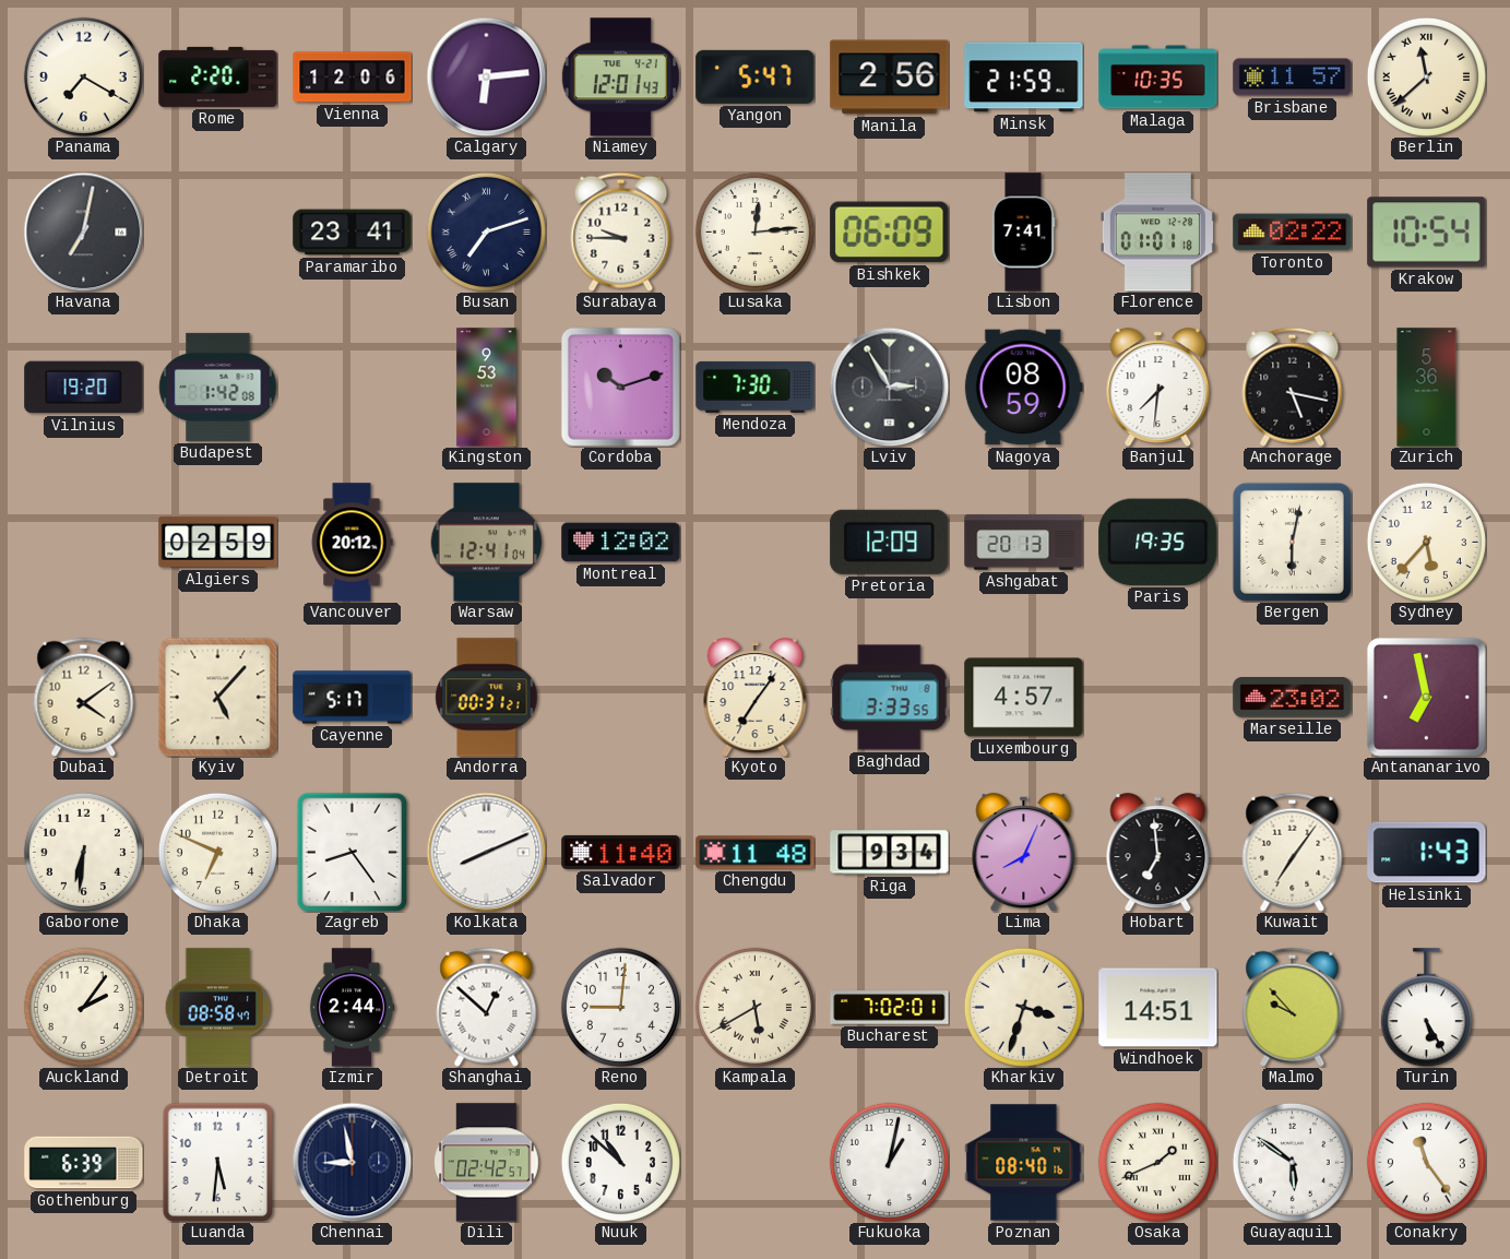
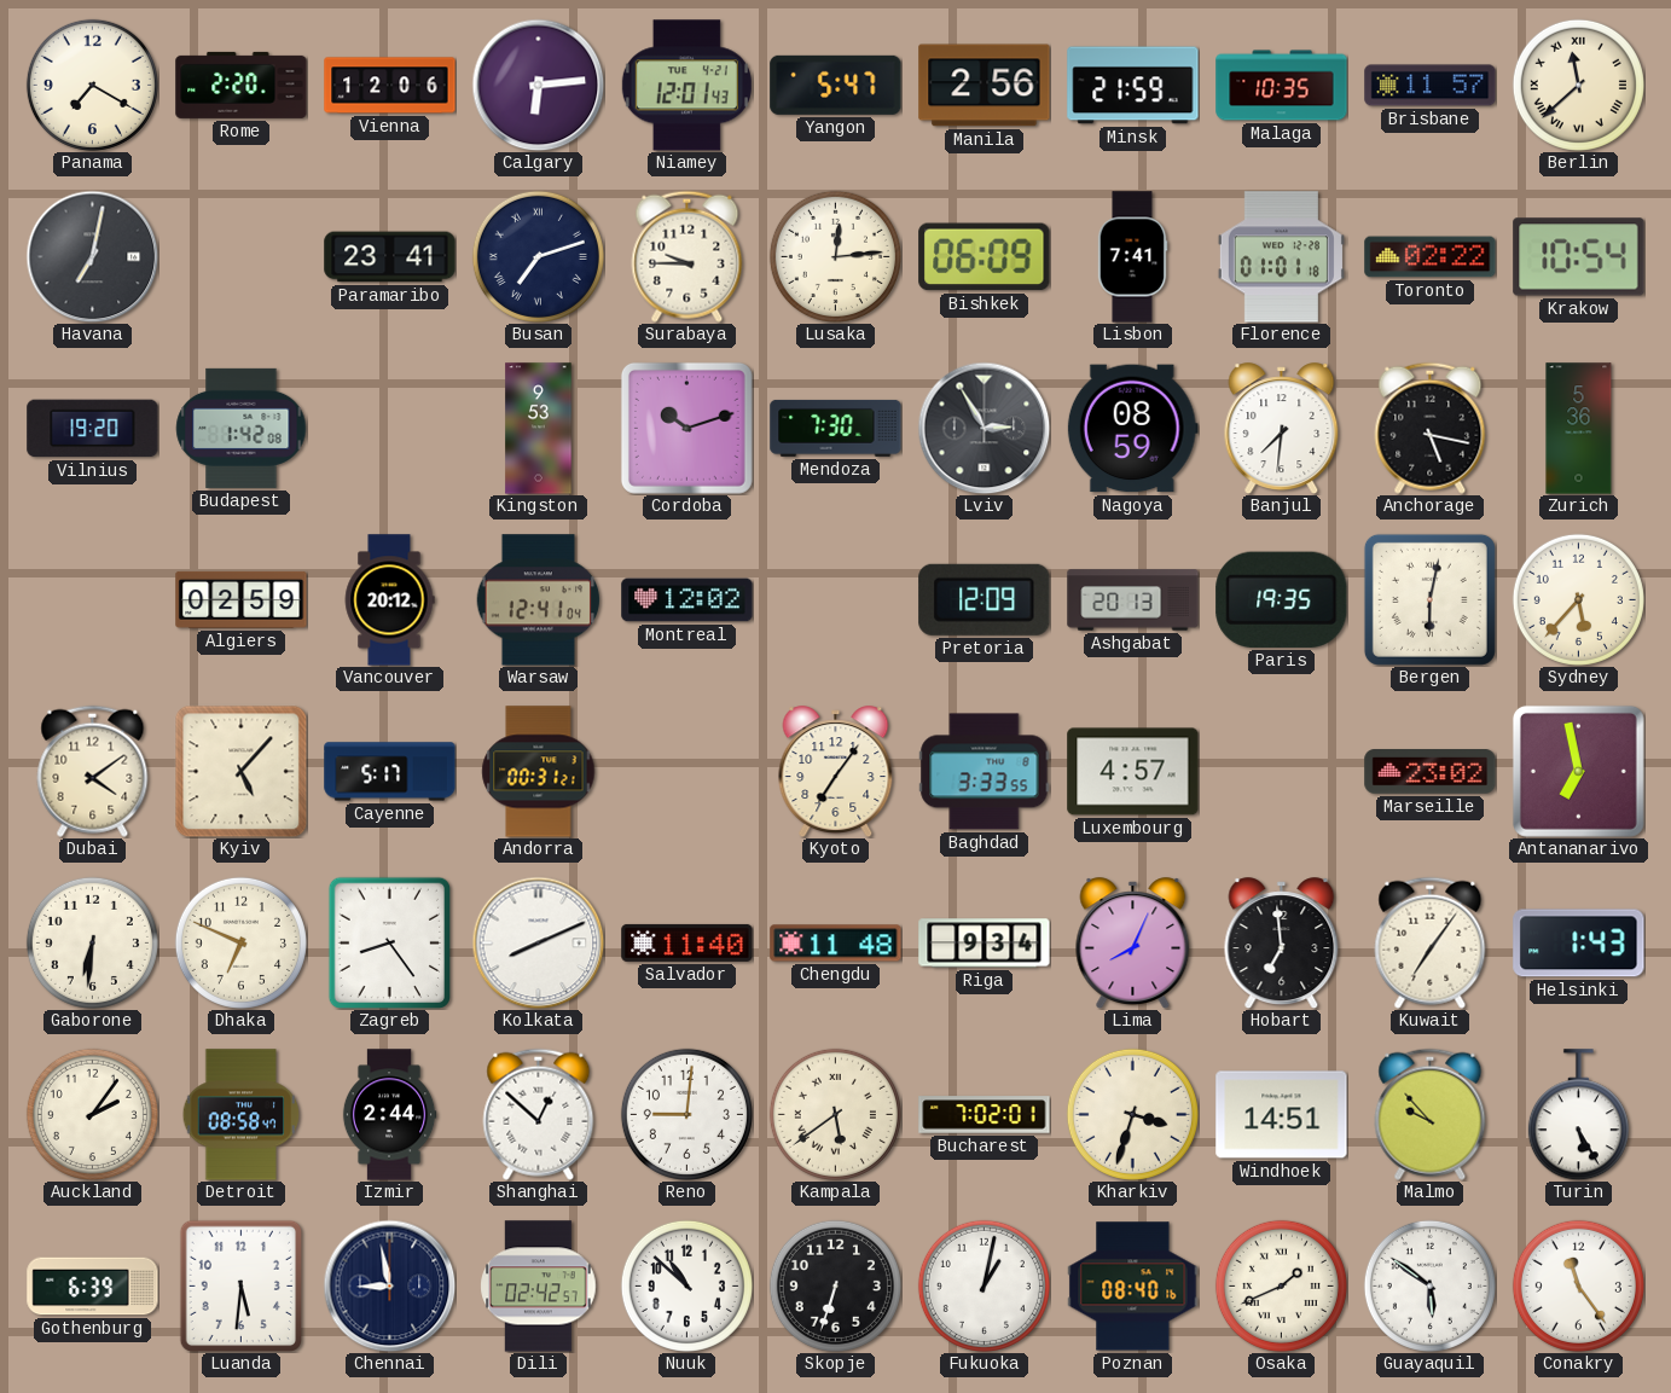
Kampala: 5:40 -> 5:39
Skopje: none -> 6:33
